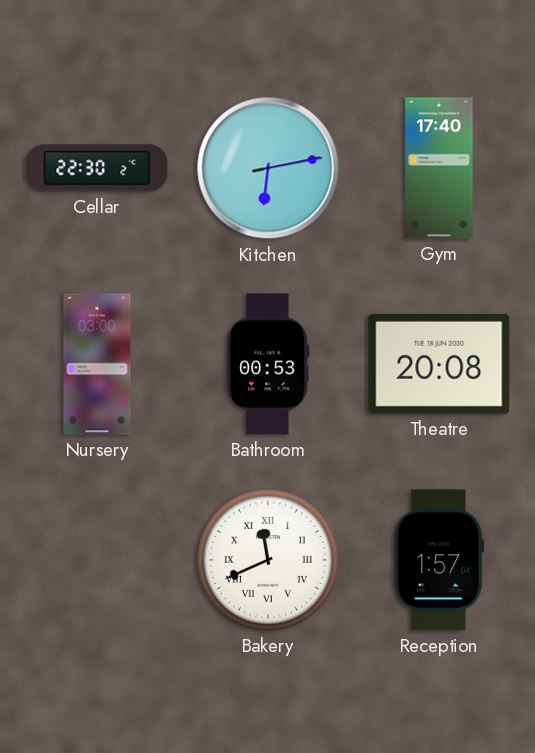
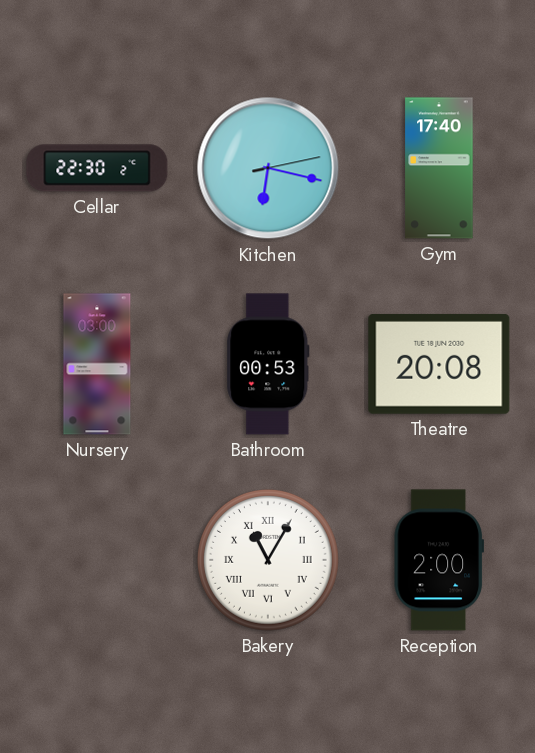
Kitchen: 6:13 -> 6:17
Bakery: 11:41 -> 11:05
Reception: 1:57 -> 2:00
